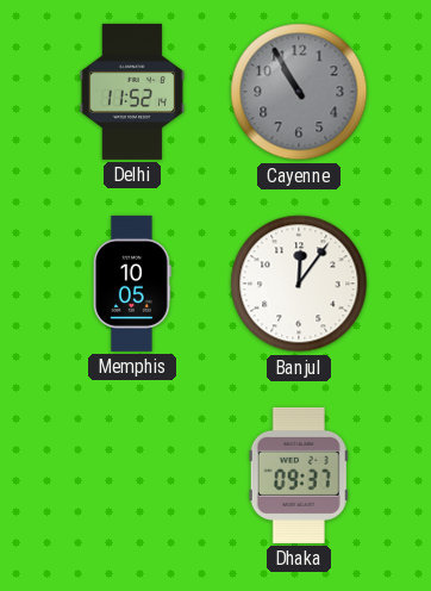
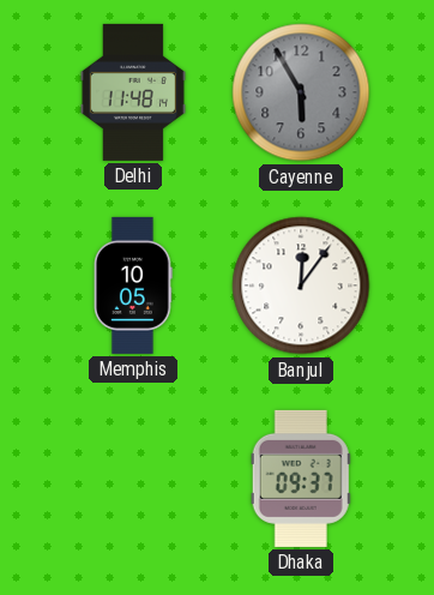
Delhi: 11:52 -> 11:48
Cayenne: 10:55 -> 5:55
